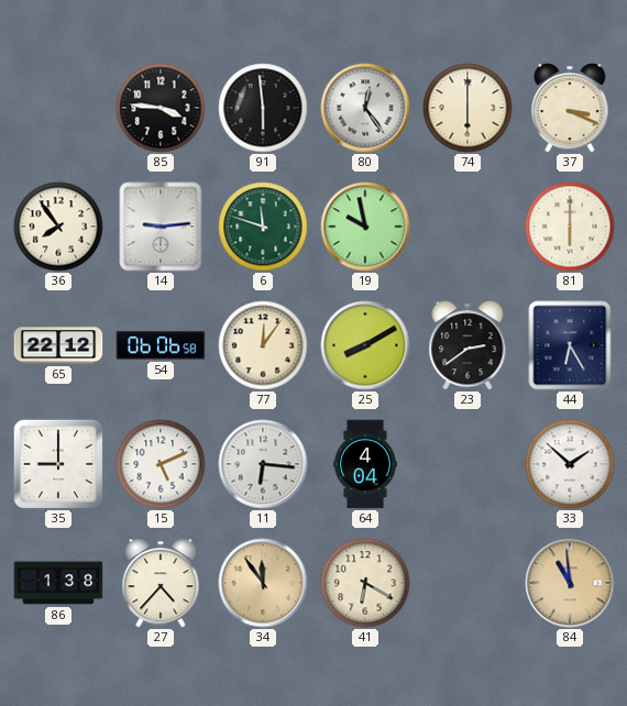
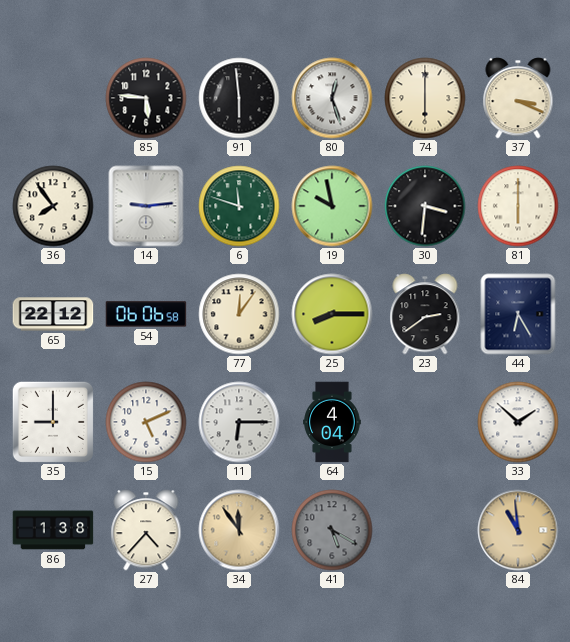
85: 3:46 -> 5:46
80: 12:24 -> 12:27
30: none -> 3:31
25: 8:10 -> 8:15
11: 6:16 -> 6:15
41: 6:20 -> 5:20
41 dial: cream -> grey
